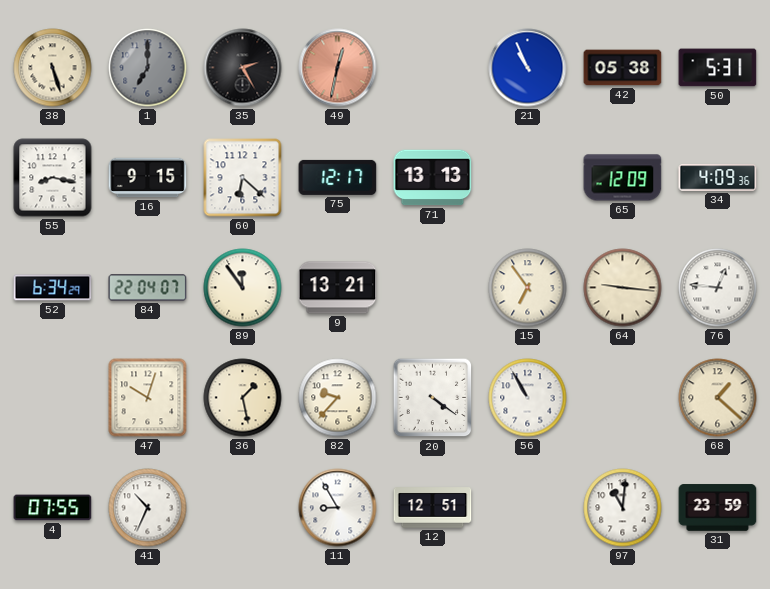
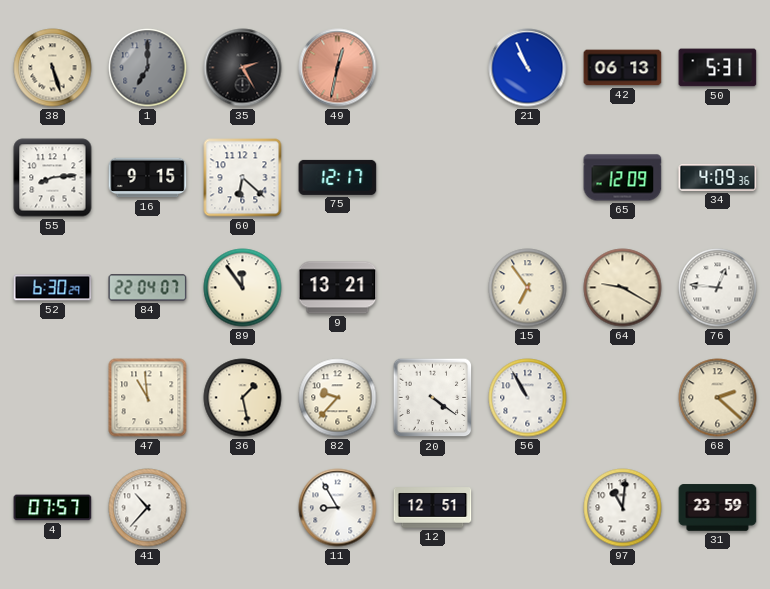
42: 05:38 -> 06:13
55: 8:17 -> 8:14
71: 13:13 -> none
52: 6:34 -> 6:30
64: 9:16 -> 9:20
47: 10:03 -> 10:59
68: 1:22 -> 2:22
4: 07:55 -> 07:57
41: 10:34 -> 10:37
